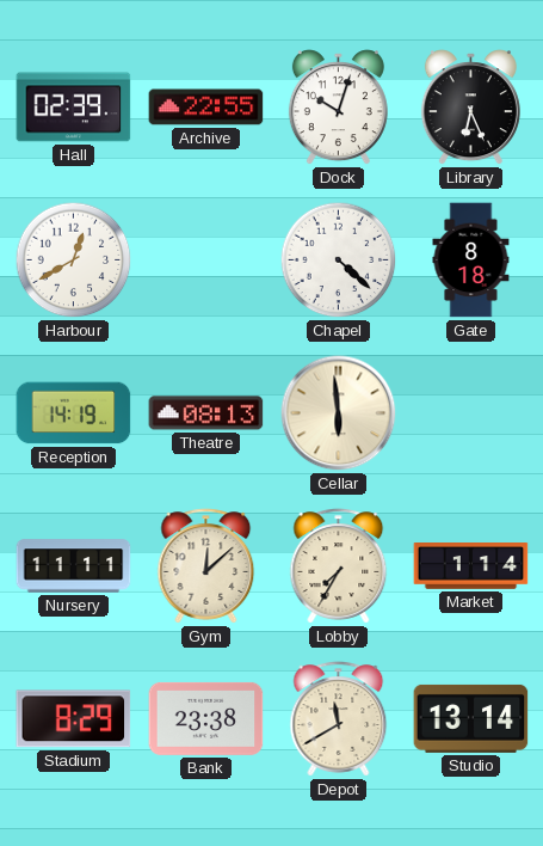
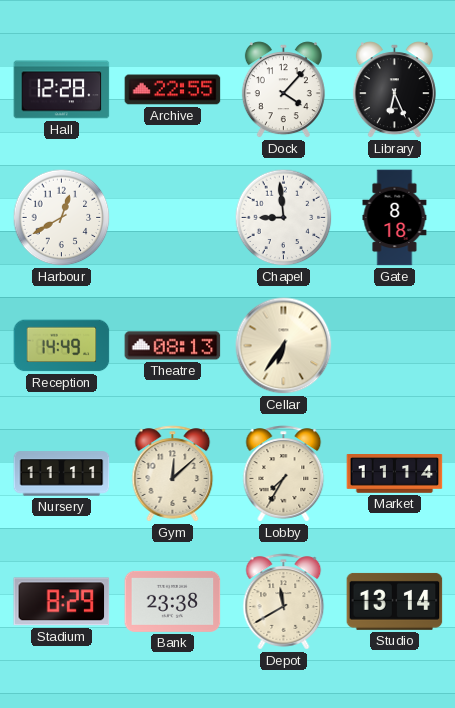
Hall: 02:39 -> 12:28
Dock: 10:03 -> 4:07
Chapel: 4:22 -> 8:59
Reception: 14:19 -> 14:49
Cellar: 5:59 -> 6:36
Market: 1:14 -> 11:14
